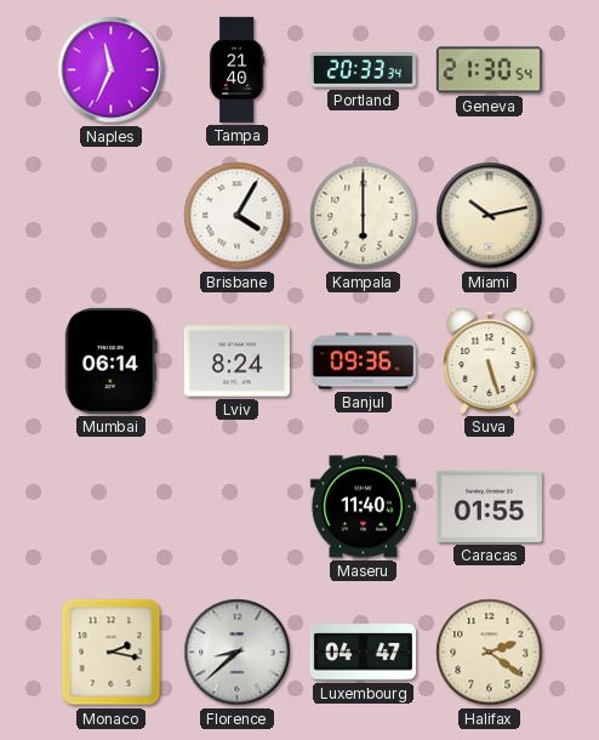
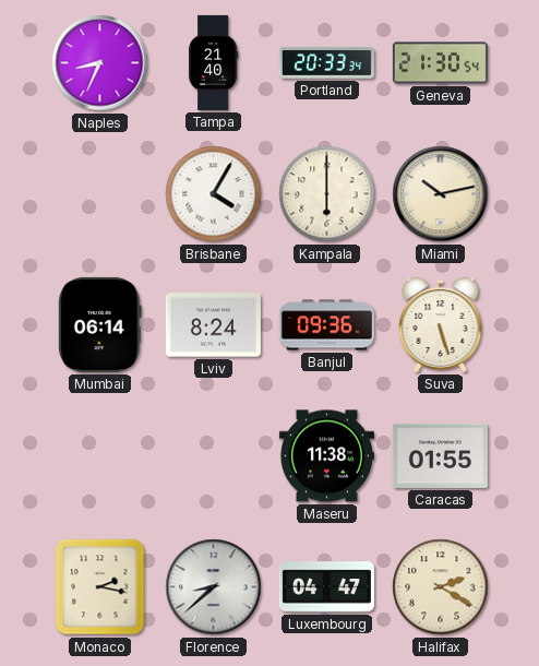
Naples: 11:34 -> 8:34
Maseru: 11:40 -> 11:38
Halifax: 2:21 -> 2:20
